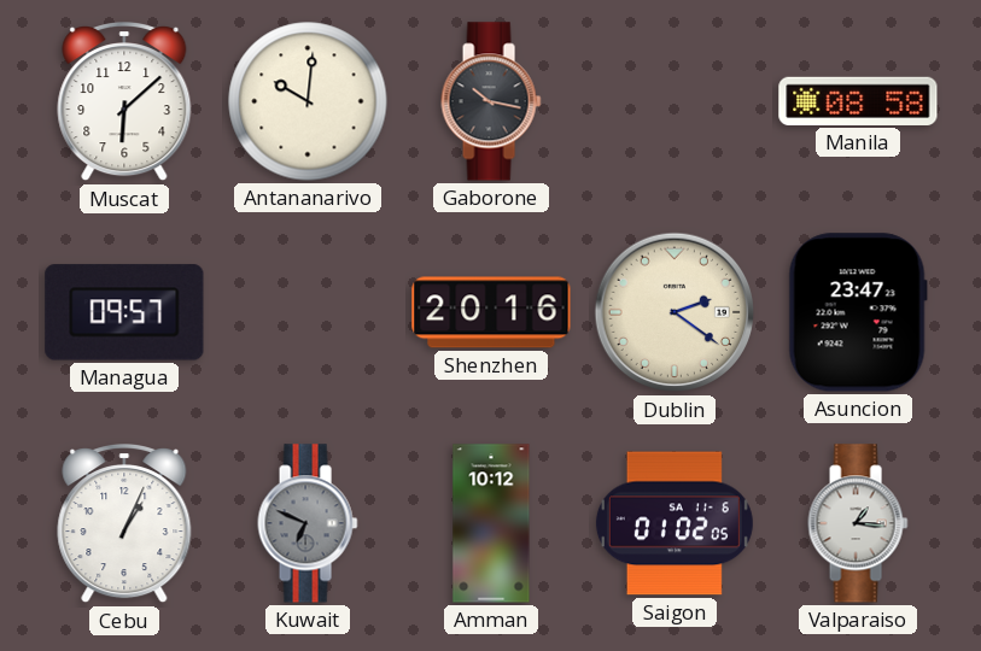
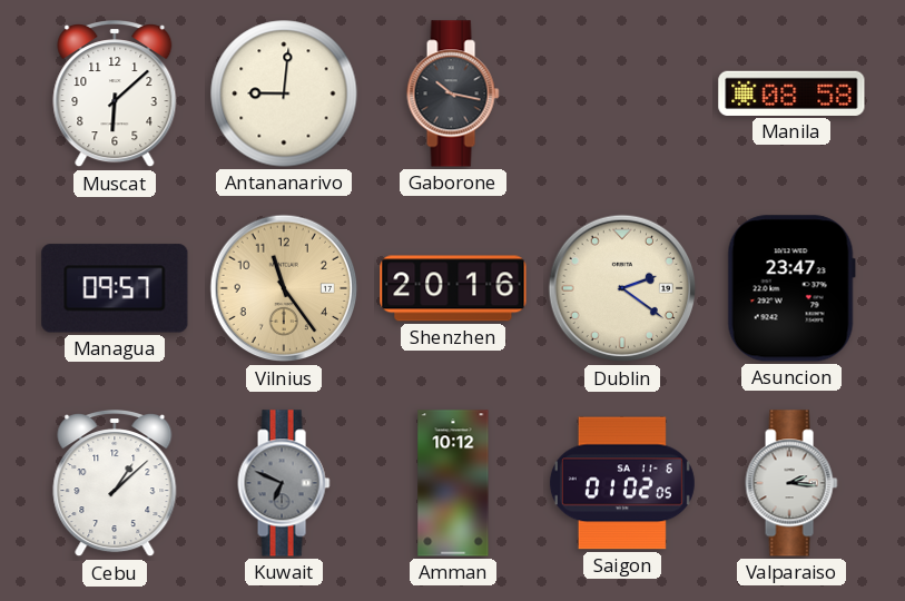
Antananarivo: 10:01 -> 9:01
Vilnius: none -> 11:24
Cebu: 1:04 -> 1:08
Valparaiso: 1:16 -> 2:16
